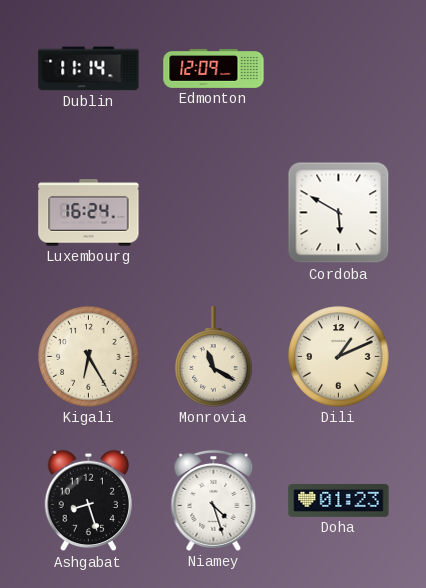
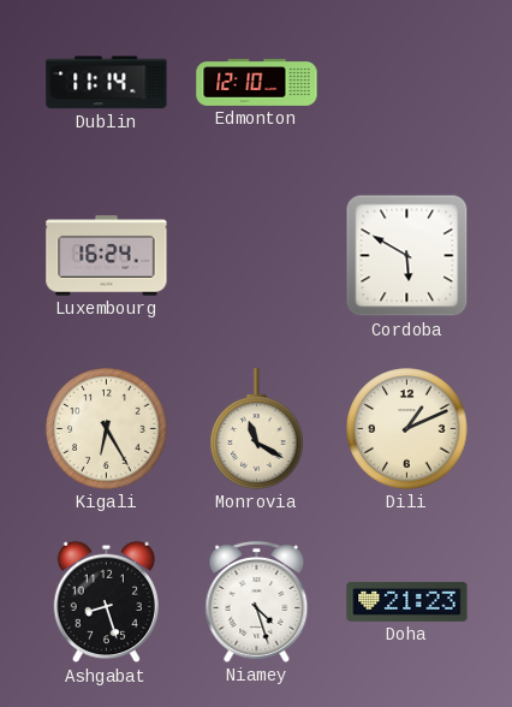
Edmonton: 12:09 -> 12:10
Doha: 01:23 -> 21:23
